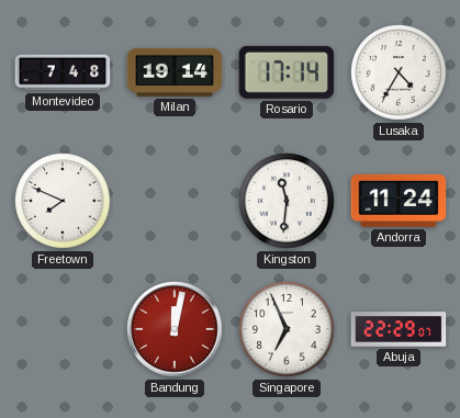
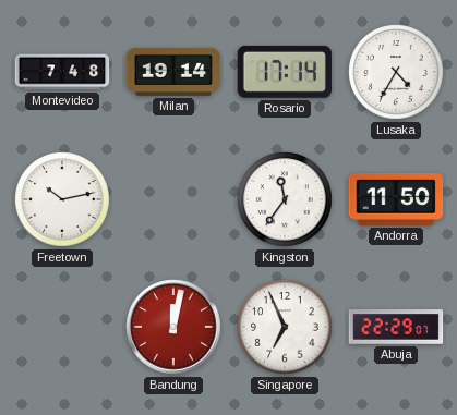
Freetown: 7:49 -> 10:13
Kingston: 11:31 -> 11:36
Andorra: 11:24 -> 11:50
